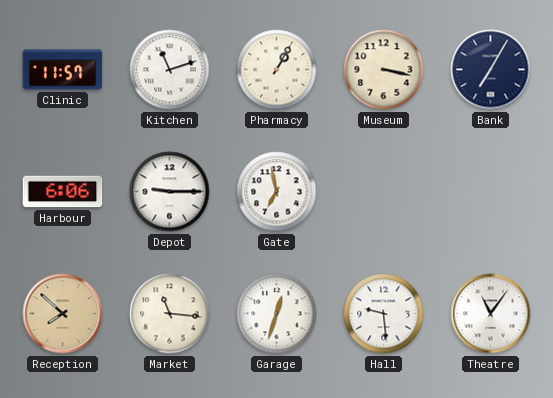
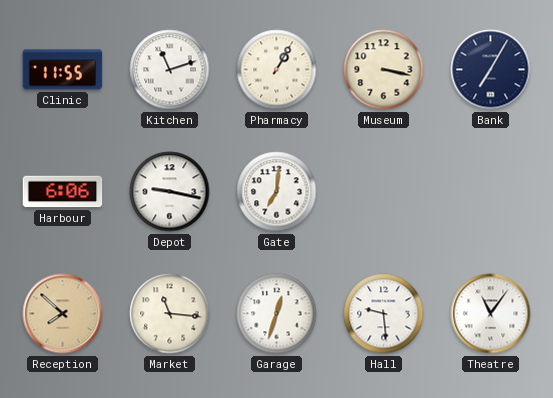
Clinic: 11:57 -> 11:55
Depot: 9:15 -> 9:17
Gate: 6:58 -> 7:01
